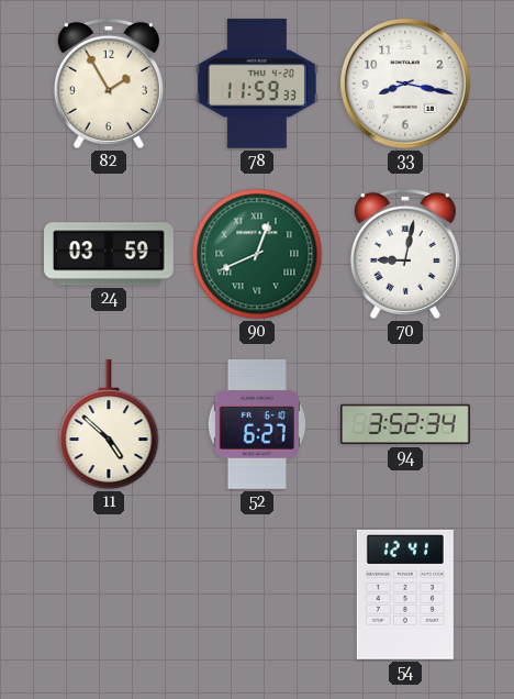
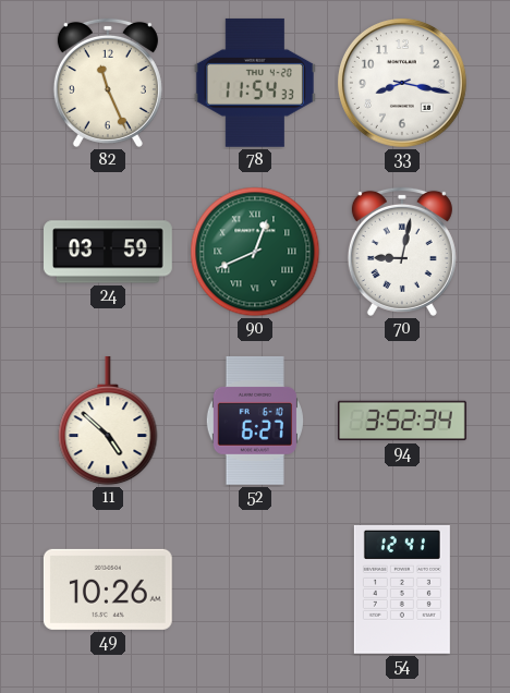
82: 1:55 -> 11:26
78: 11:59 -> 11:54
49: none -> 10:26
